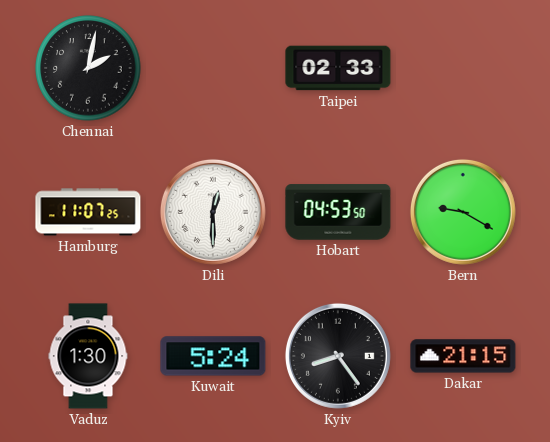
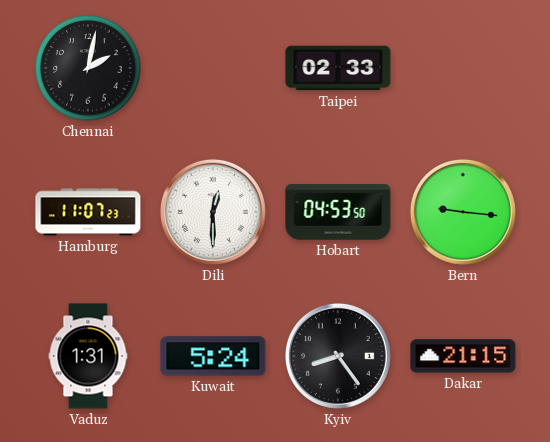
Hamburg: 11:07:25 -> 11:07:23
Bern: 9:20 -> 9:16
Vaduz: 1:30 -> 1:31
